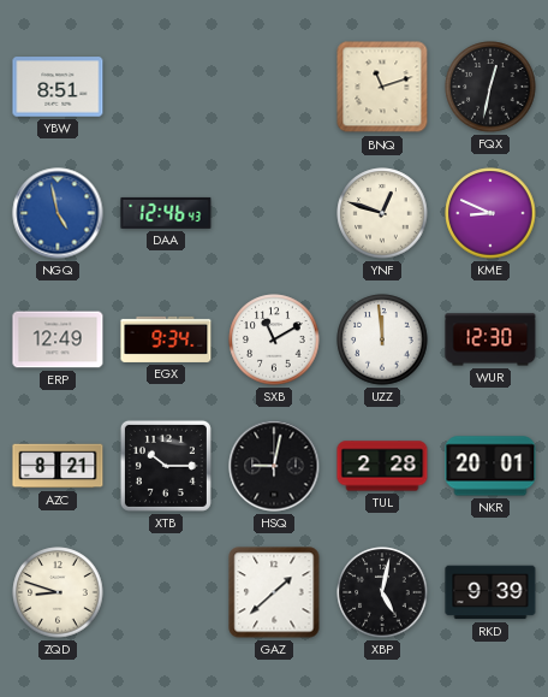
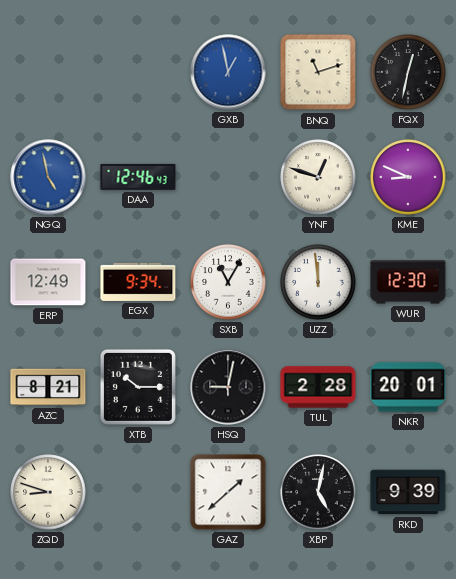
YBW: 8:51 -> none
GXB: none -> 12:58
SXB: 11:10 -> 11:05
